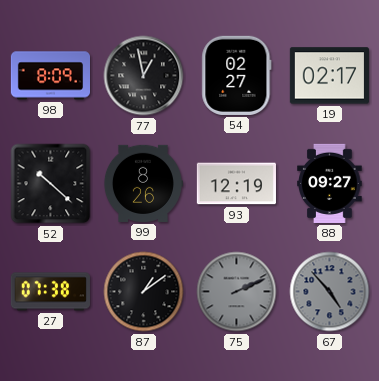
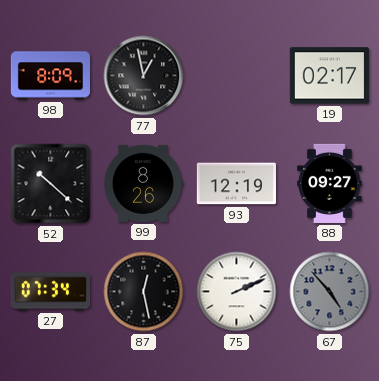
54: 02:27 -> none
27: 07:38 -> 07:34
87: 1:09 -> 12:28
75 dial: grey -> white
